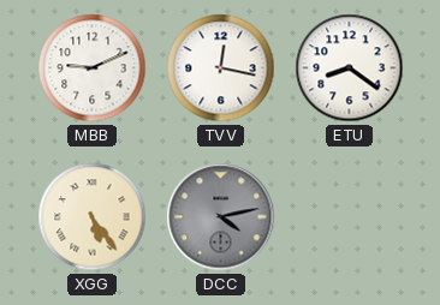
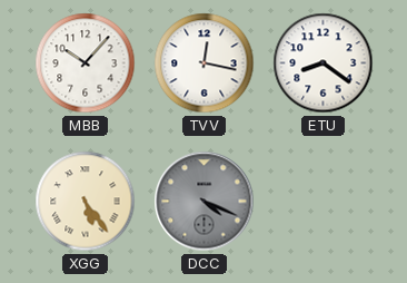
MBB: 9:11 -> 10:07
DCC: 4:13 -> 4:19
